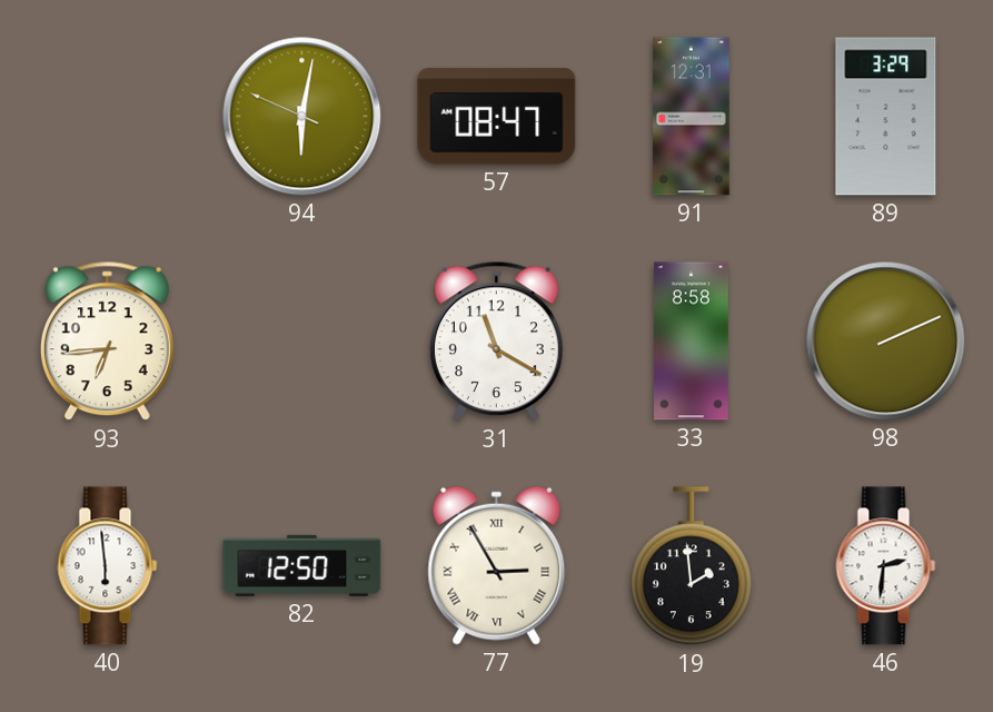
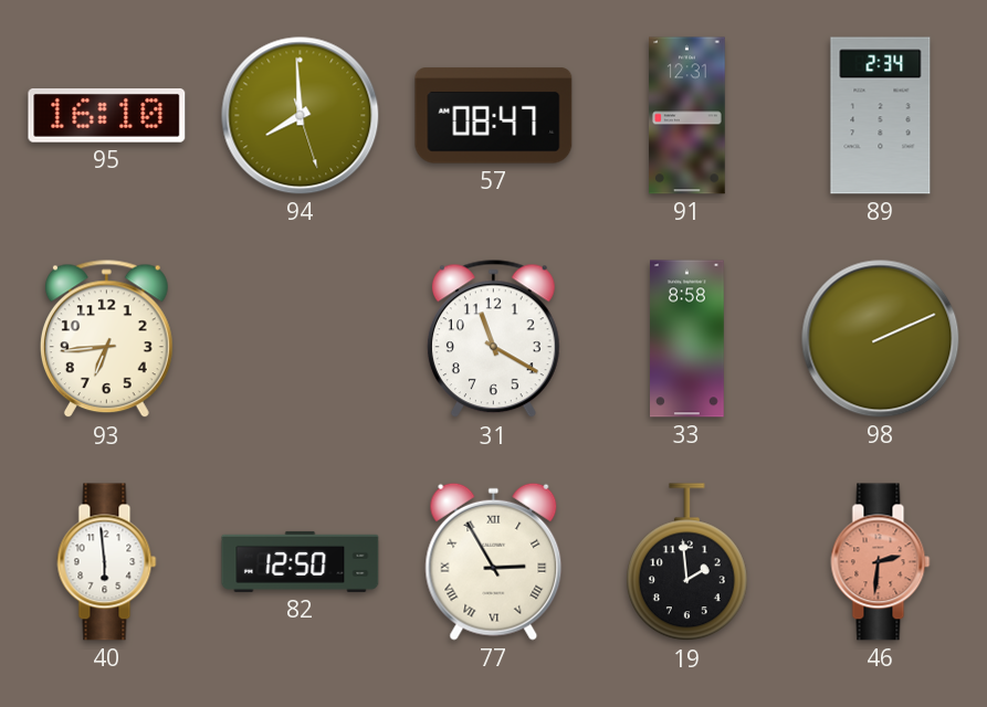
95: none -> 16:10
94: 6:01 -> 7:59
89: 3:29 -> 2:34
46 dial: white -> salmon
